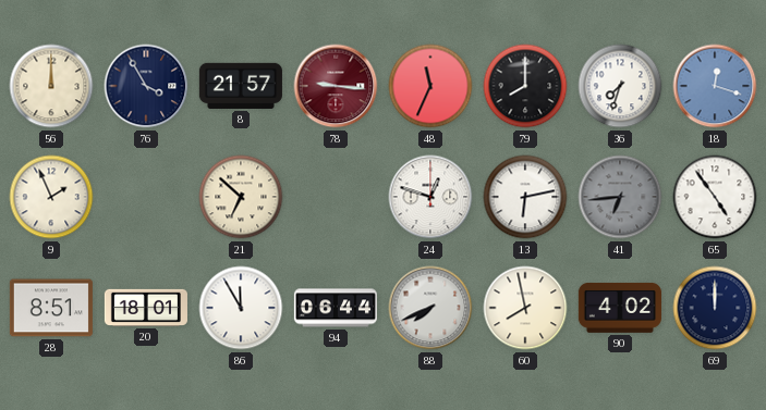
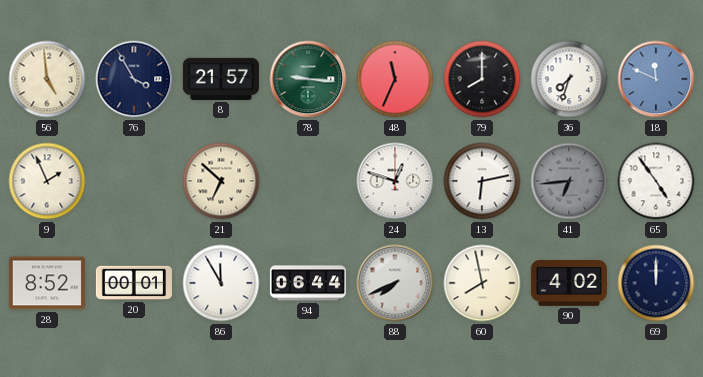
56: 12:00 -> 4:59
78 dial: burgundy -> green
18: 12:18 -> 11:49
28: 8:51 -> 8:52
20: 18:01 -> 00:01
